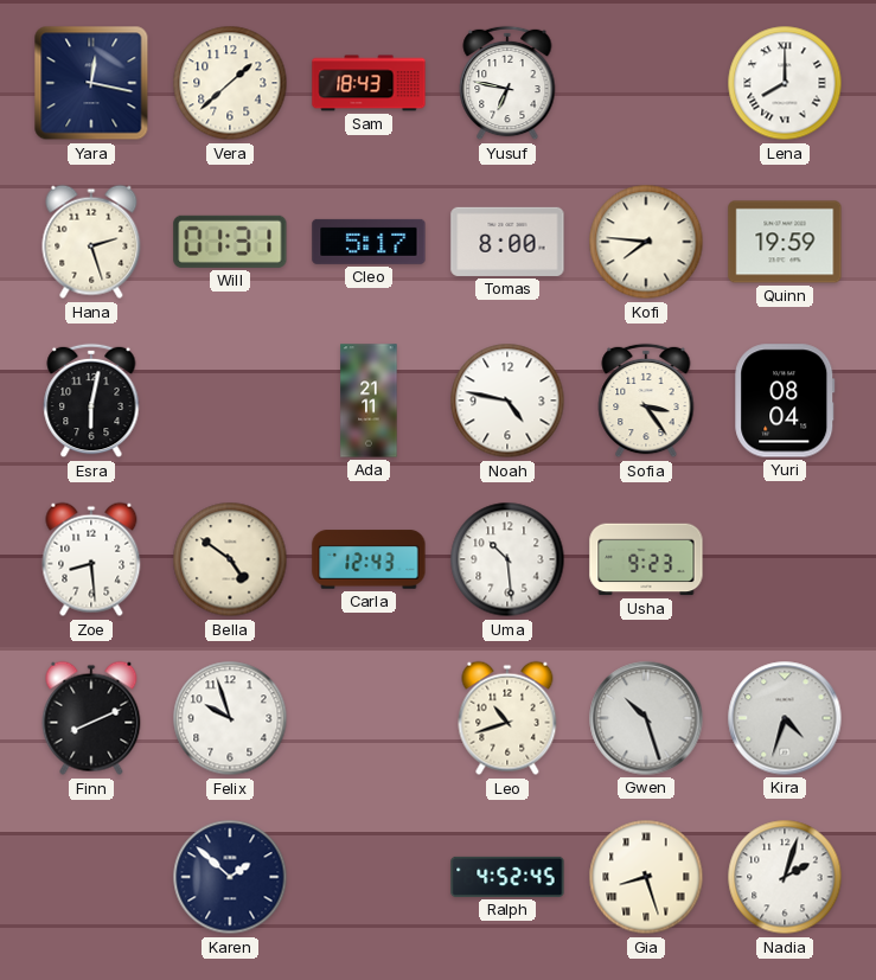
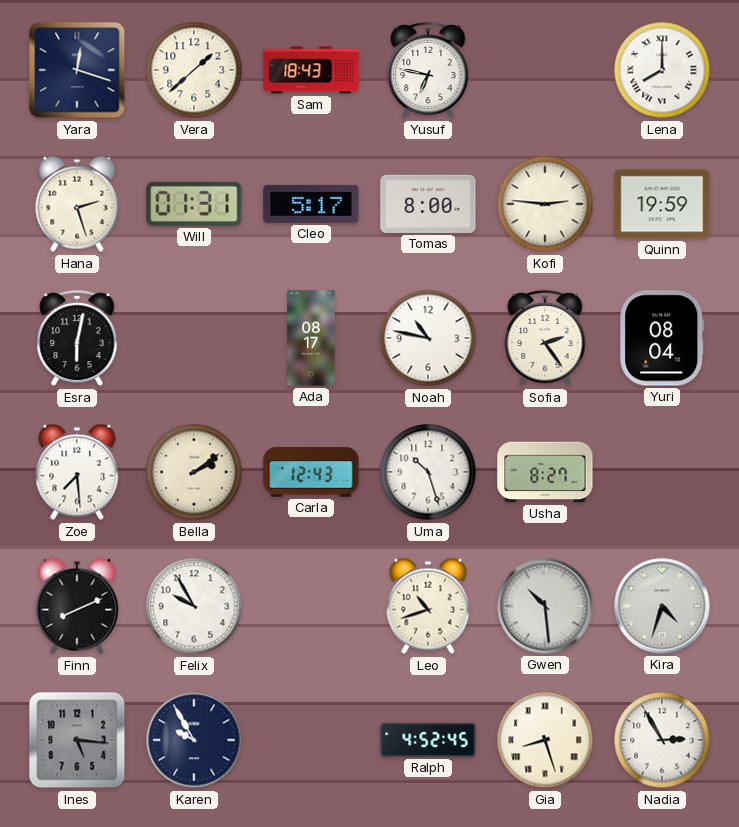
Yara: 12:17 -> 12:18
Kofi: 7:46 -> 2:46
Ada: 21:11 -> 08:17
Noah: 4:47 -> 10:47
Sofia: 3:24 -> 2:24
Zoe: 8:29 -> 7:29
Bella: 4:51 -> 2:09
Uma: 10:29 -> 10:27
Usha: 9:23 -> 8:27
Felix: 9:57 -> 9:55
Gwen: 10:27 -> 10:29
Ines: none -> 5:16
Karen: 1:52 -> 9:55
Nadia: 2:03 -> 2:55
